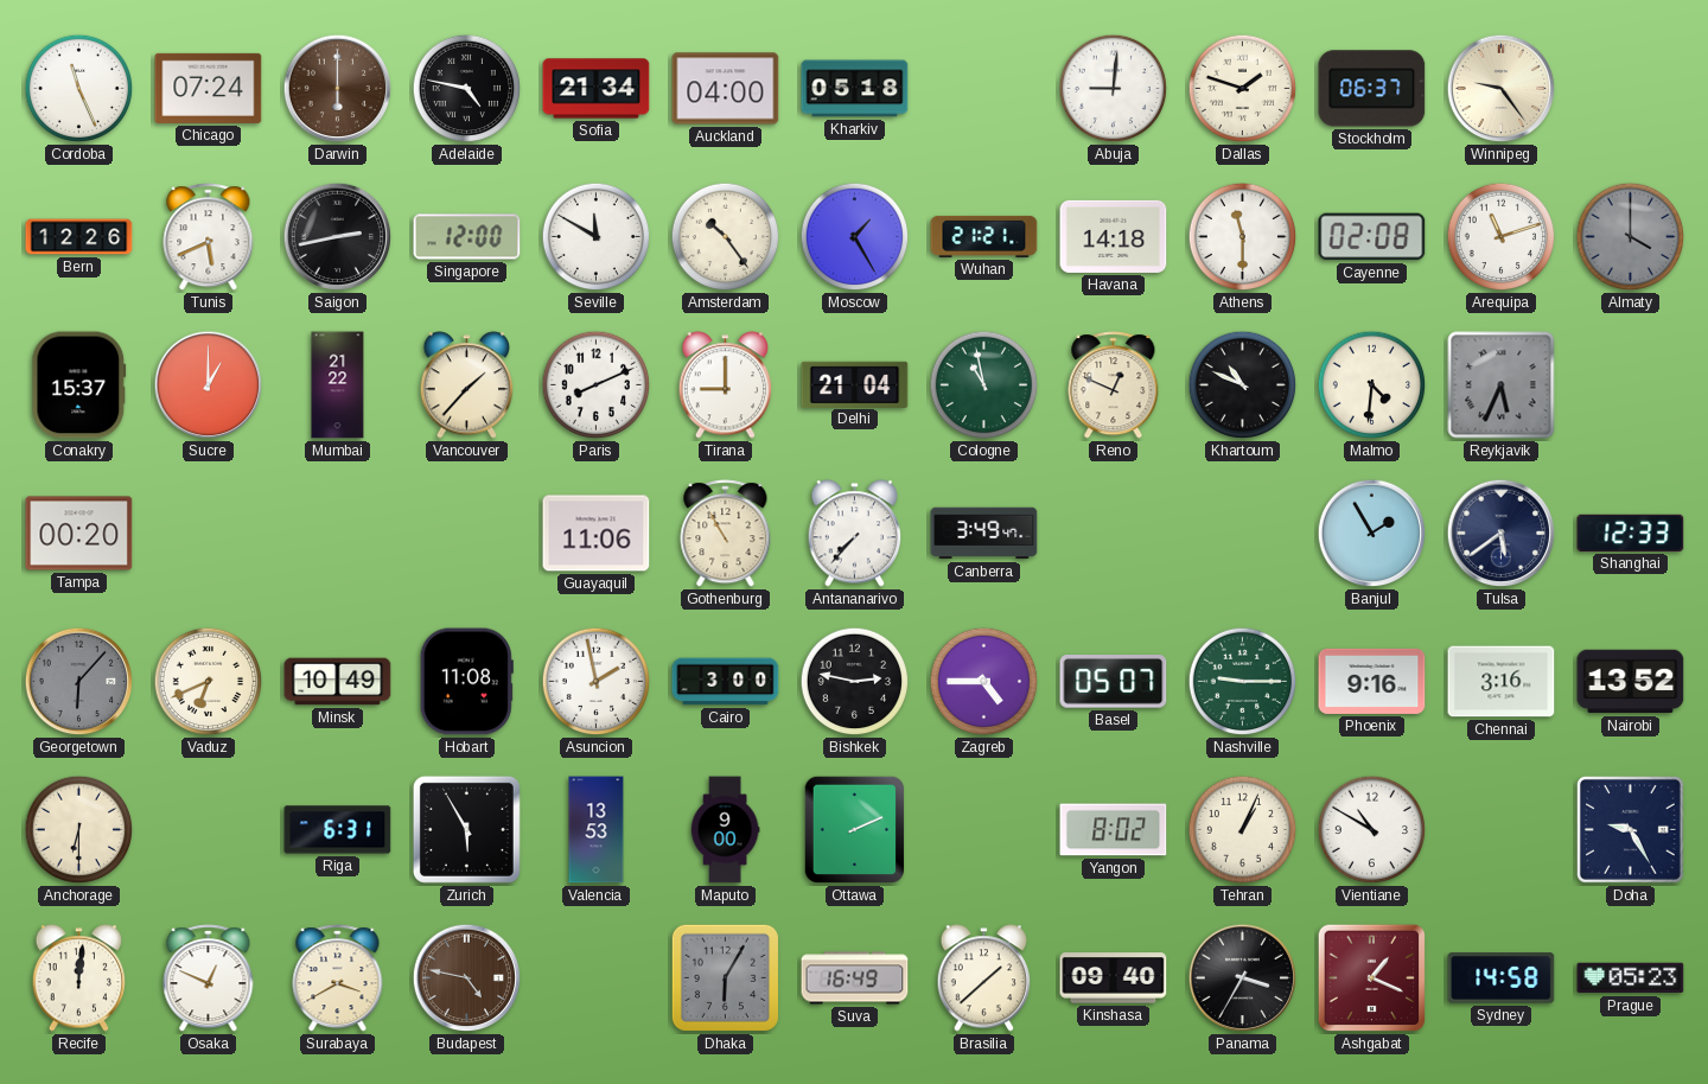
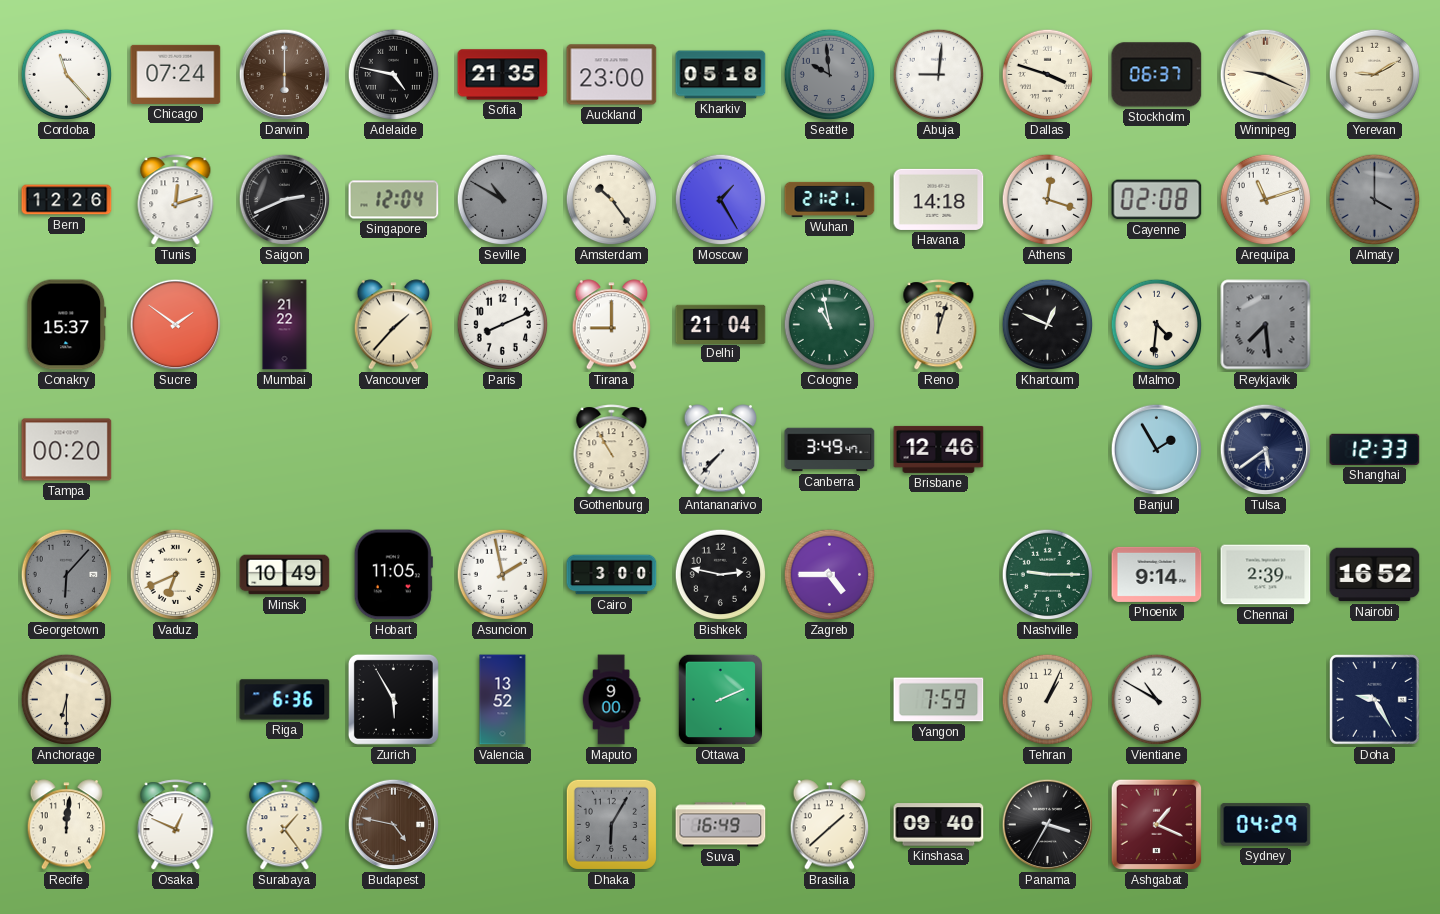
Cordoba: 11:26 -> 11:23
Sofia: 21:34 -> 21:35
Auckland: 04:00 -> 23:00
Seattle: none -> 9:59
Dallas: 1:48 -> 3:48
Winnipeg: 9:24 -> 9:19
Yerevan: none -> 9:10
Tunis: 5:41 -> 12:12
Saigon: 2:43 -> 2:41
Singapore: 12:00 -> 12:04
Seville: 11:50 -> 10:50
Seville dial: white -> grey
Athens: 11:30 -> 12:18
Sucre: 1:00 -> 1:51
Reno: 12:49 -> 12:03
Khartoum: 10:49 -> 12:49
Reykjavik: 5:34 -> 7:29
Guayaquil: 11:06 -> none
Brisbane: none -> 12:46
Hobart: 11:08 -> 11:05
Basel: 05:07 -> none
Phoenix: 9:16 -> 9:14
Chennai: 3:16 -> 2:39
Nairobi: 13:52 -> 16:52
Riga: 6:31 -> 6:36
Valencia: 13:53 -> 13:52
Yangon: 8:02 -> 7:59
Surabaya: 3:40 -> 1:24
Sydney: 14:58 -> 04:29
Prague: 05:23 -> none
